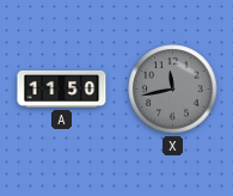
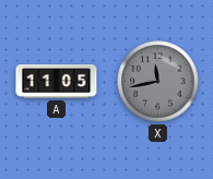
A: 11:50 -> 11:05
